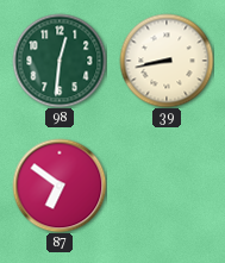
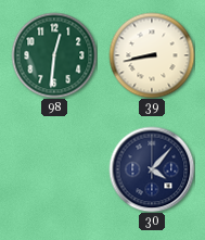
87: 6:51 -> none
30: none -> 4:07
